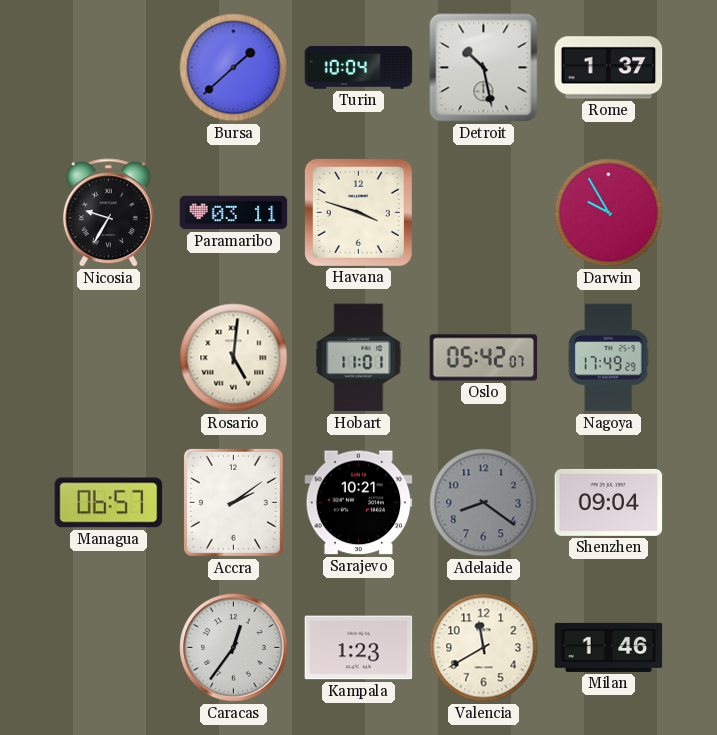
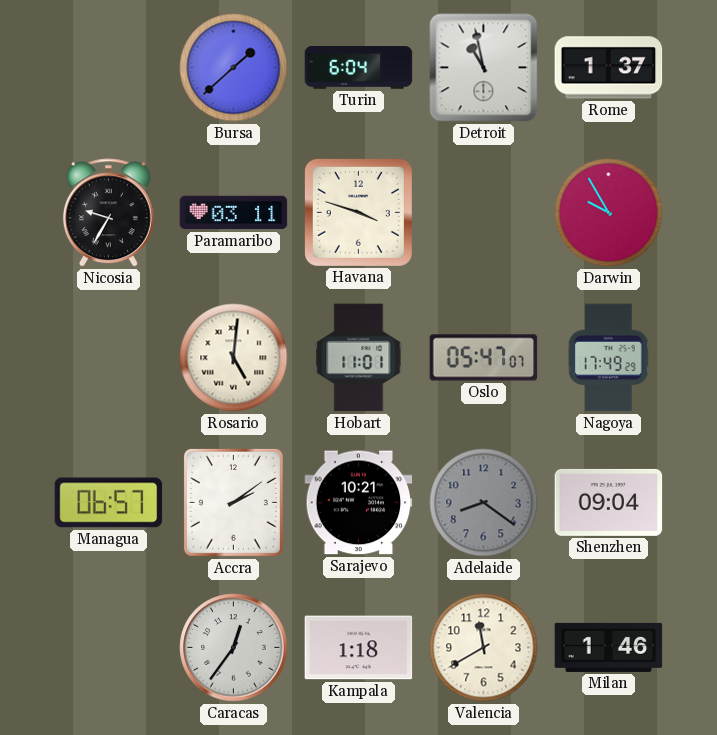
Turin: 10:04 -> 6:04
Detroit: 10:28 -> 10:58
Oslo: 05:42 -> 05:47
Kampala: 1:23 -> 1:18
